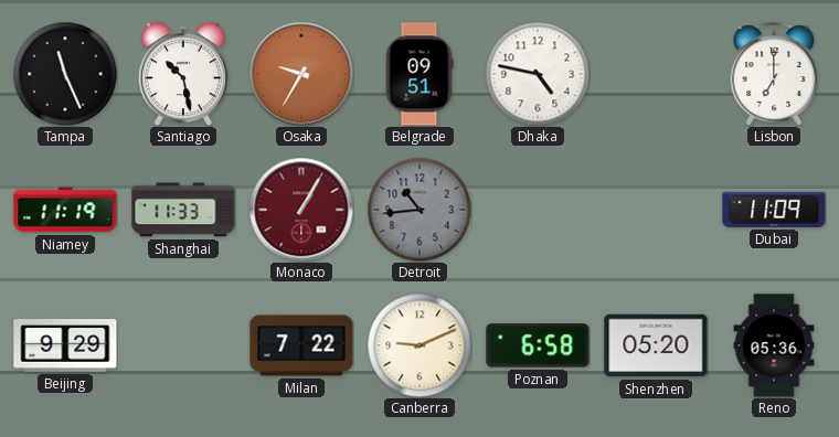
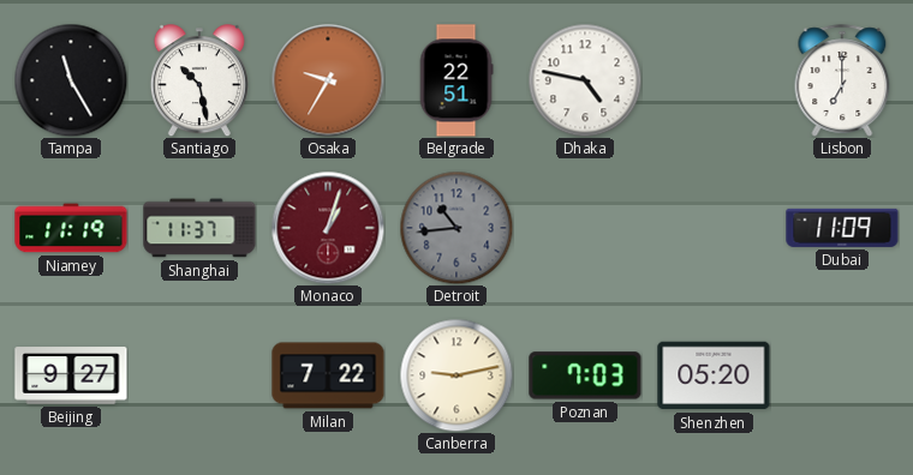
Tampa: 11:26 -> 11:25
Belgrade: 09:51 -> 22:51
Shanghai: 11:33 -> 11:37
Monaco: 1:05 -> 1:03
Beijing: 9:29 -> 9:27
Canberra: 9:11 -> 9:13
Poznan: 6:58 -> 7:03
Reno: 05:36 -> none
